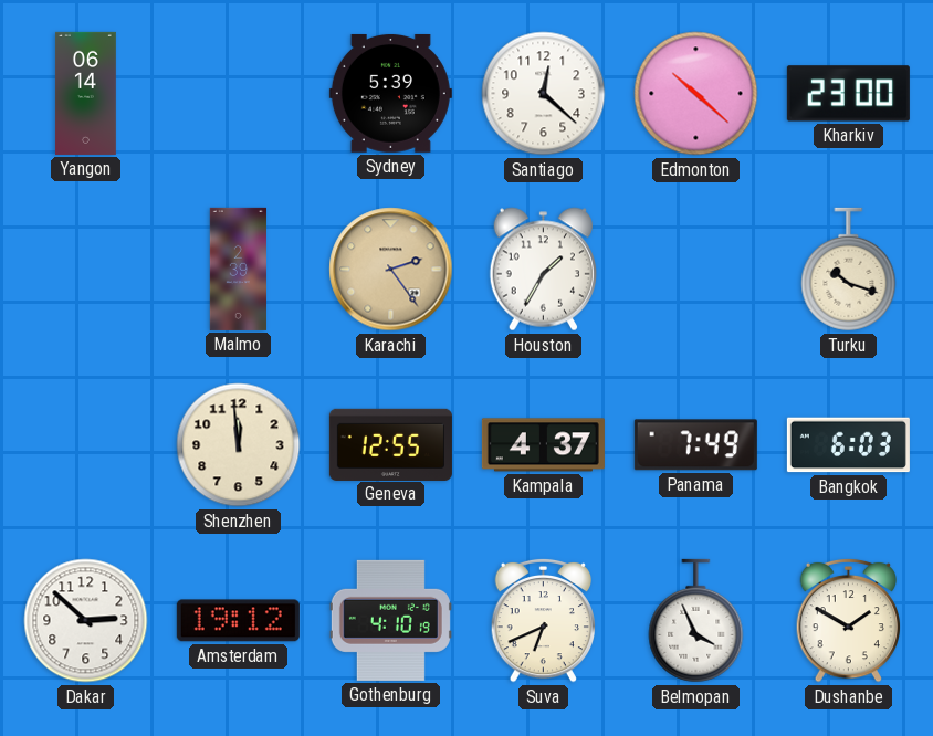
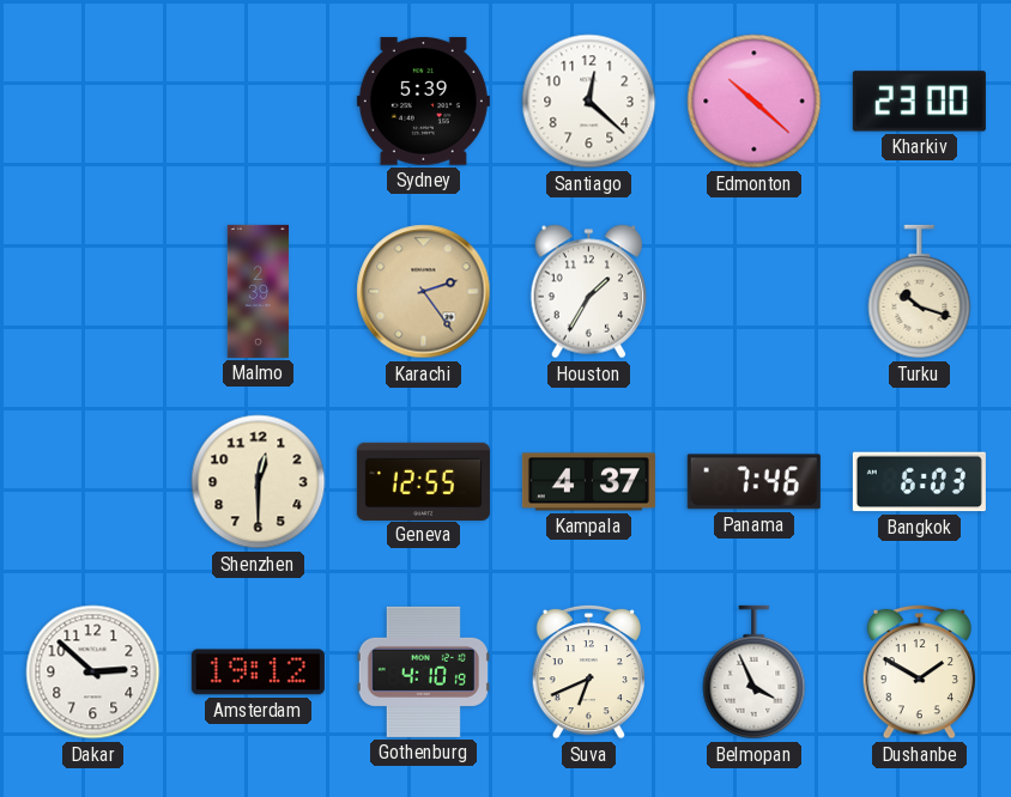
Yangon: 06:14 -> none
Shenzhen: 11:59 -> 12:30
Panama: 7:49 -> 7:46
